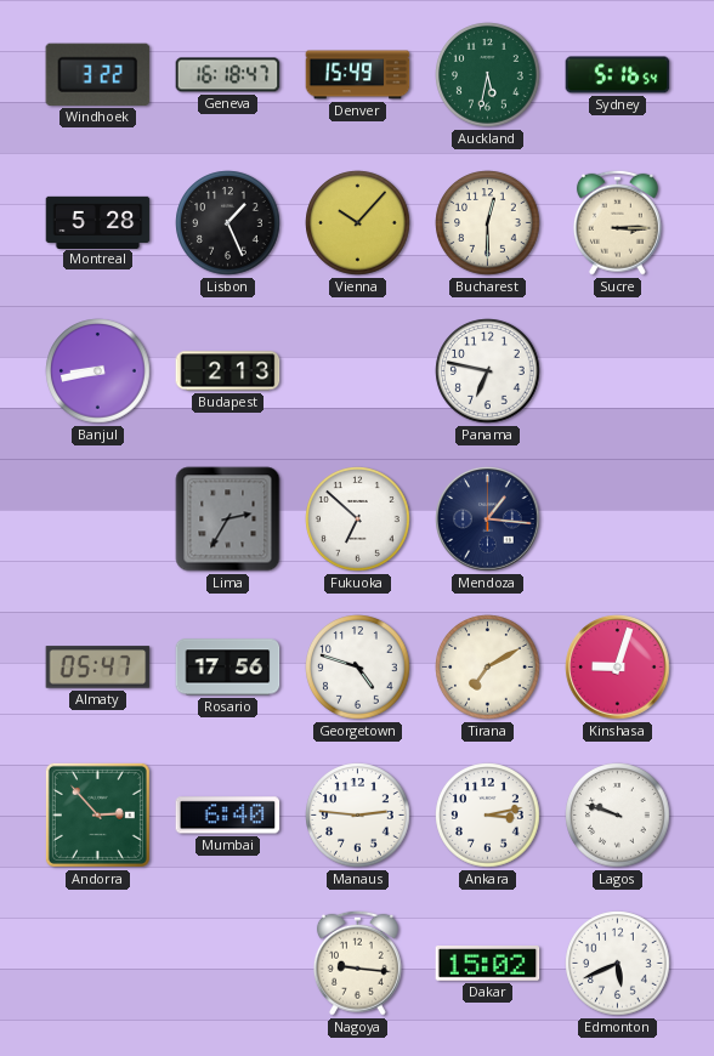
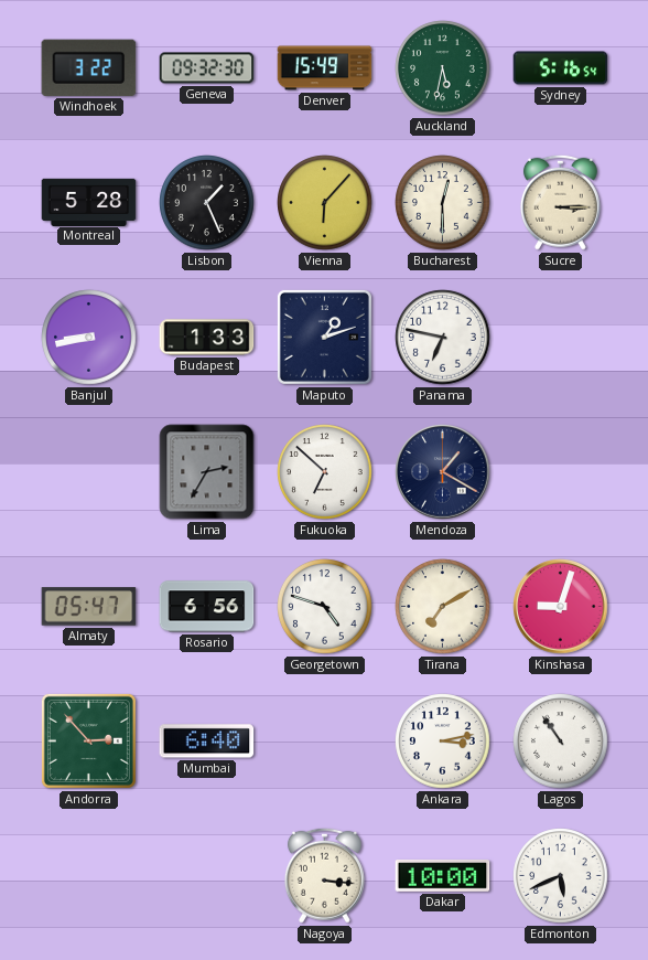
Geneva: 16:18 -> 09:32
Vienna: 10:07 -> 6:07
Budapest: 2:13 -> 1:33
Maputo: none -> 1:12
Mendoza: 1:16 -> 1:20
Rosario: 17:56 -> 6:56
Manaus: 2:46 -> none
Lagos: 9:48 -> 10:54
Nagoya: 9:16 -> 3:16
Dakar: 15:02 -> 10:00
